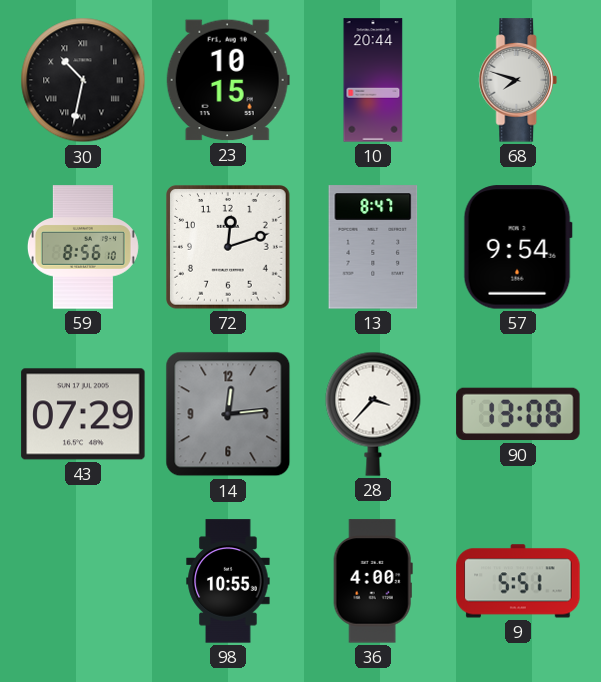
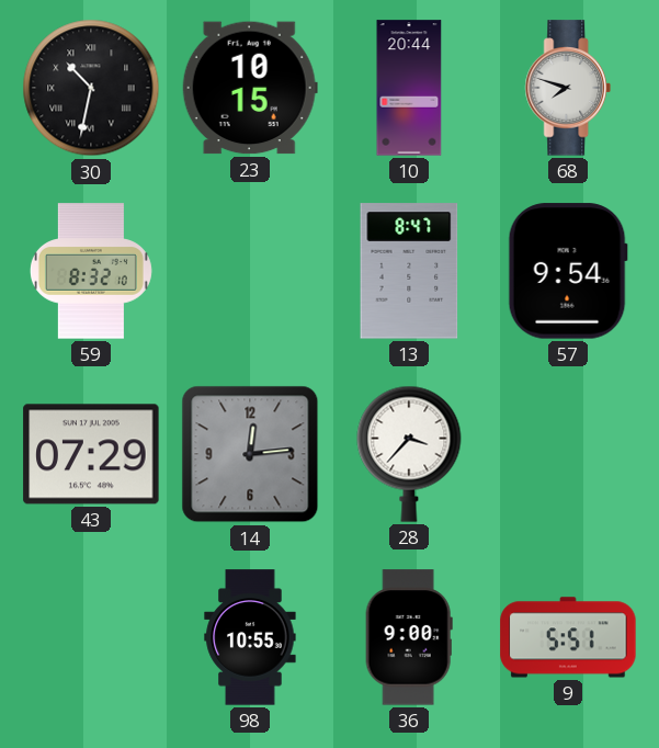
59: 8:56 -> 8:32
72: 12:12 -> none
90: 13:08 -> none
36: 4:00 -> 9:00
